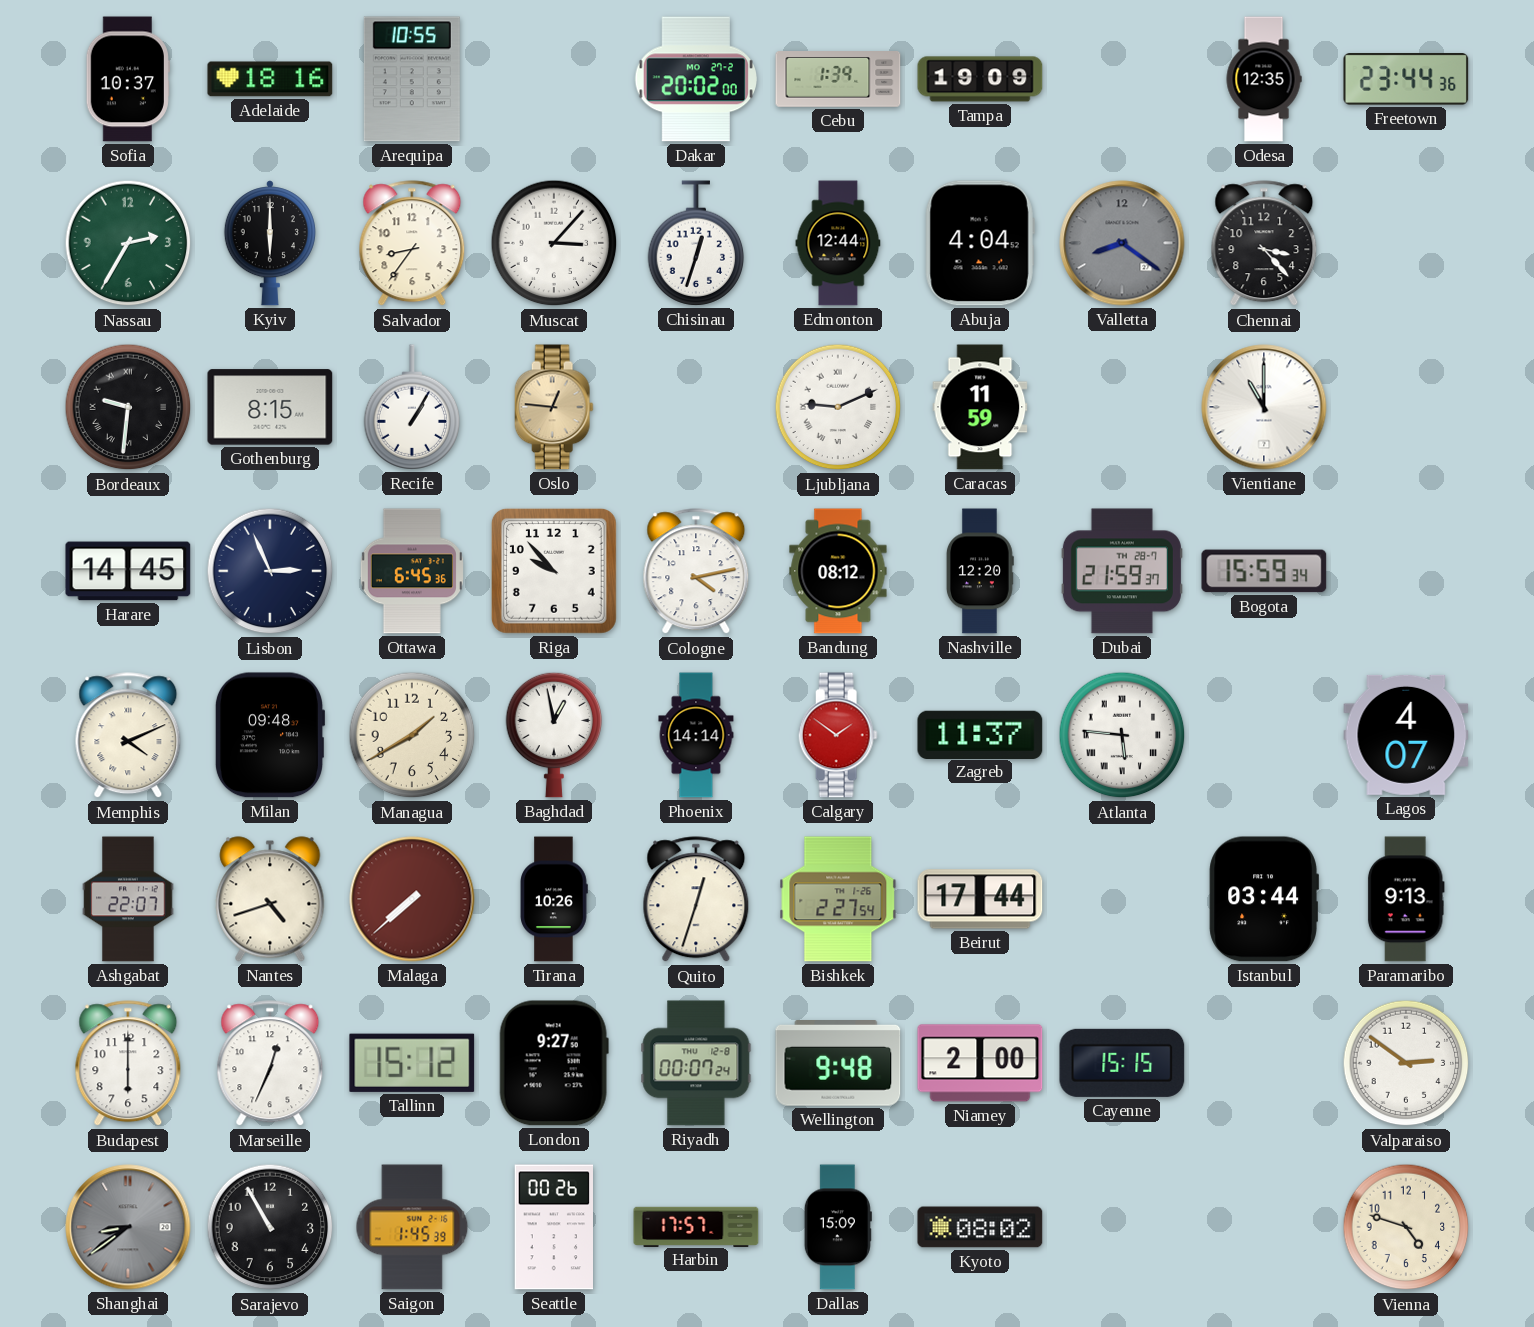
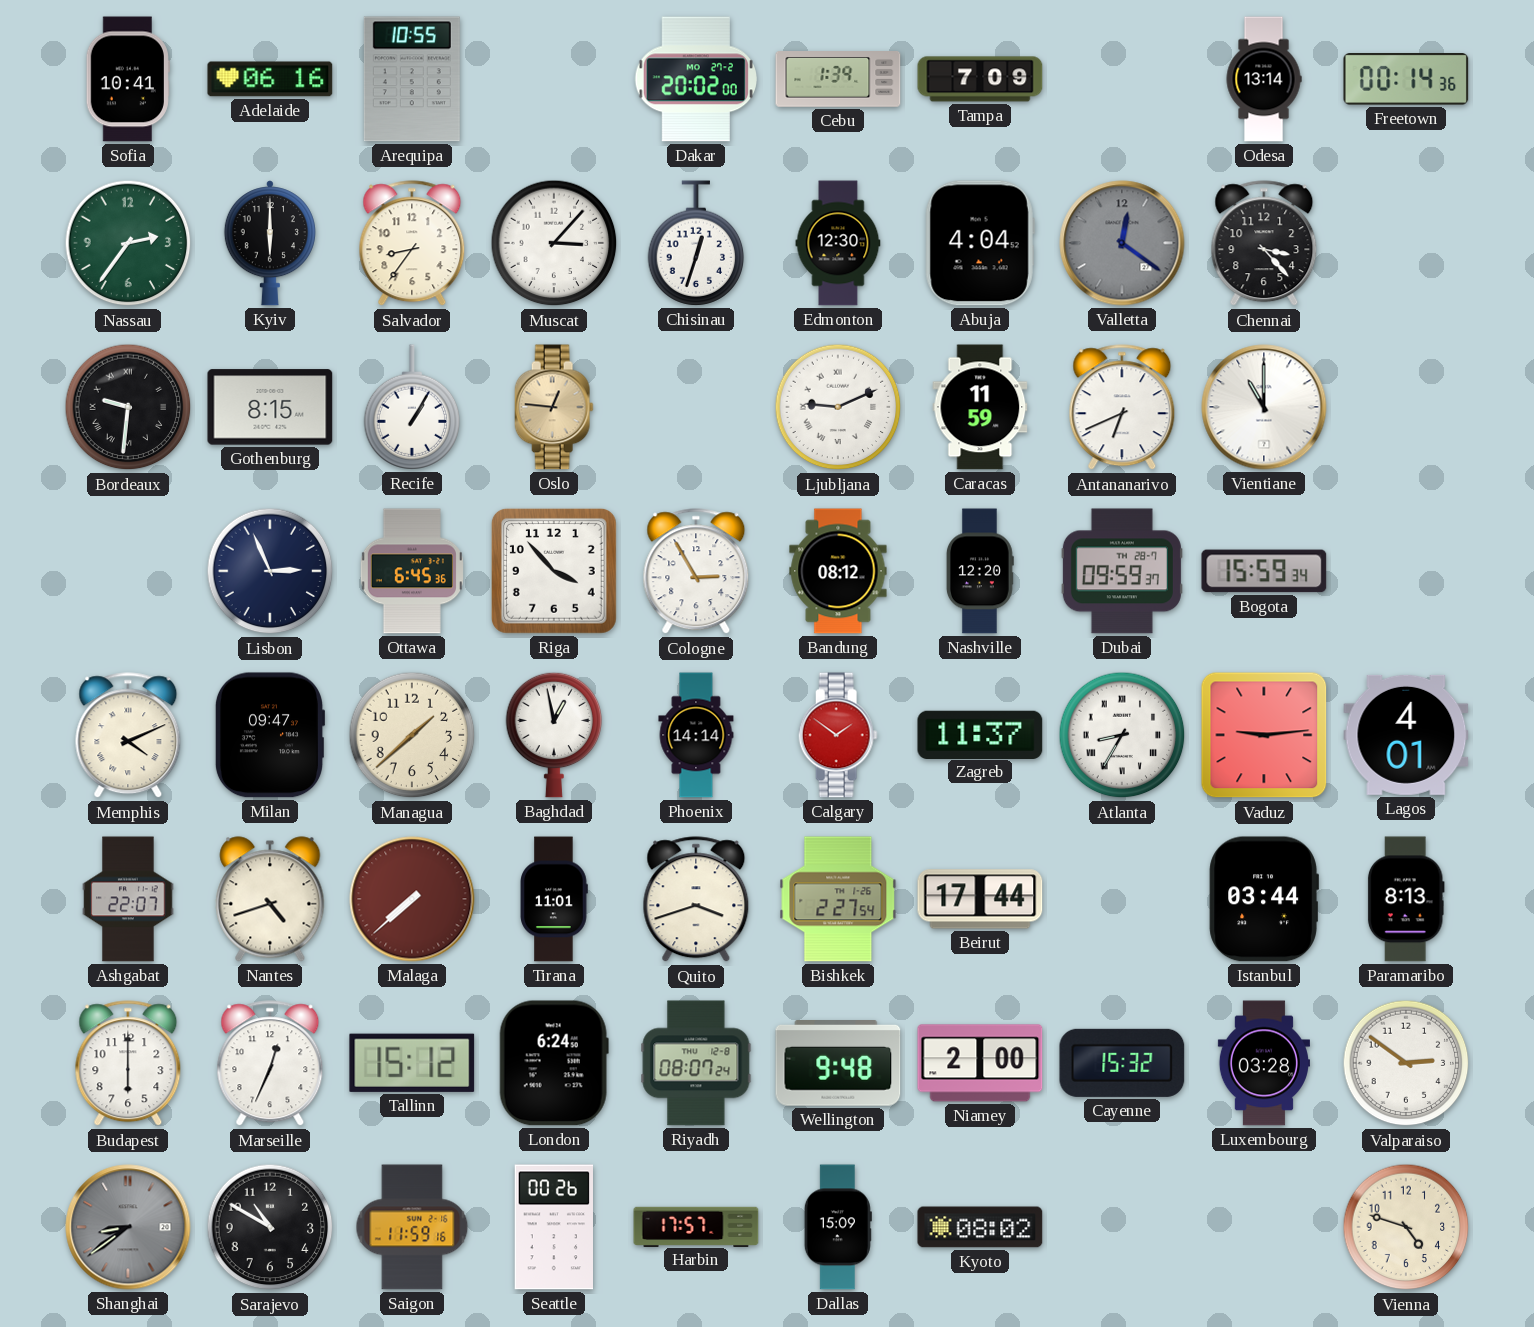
Sofia: 10:37 -> 10:41
Adelaide: 18:16 -> 06:16
Tampa: 19:09 -> 7:09
Odesa: 12:35 -> 13:14
Freetown: 23:44 -> 00:14
Nassau: 2:35 -> 2:36
Edmonton: 12:44 -> 12:30
Valletta: 8:21 -> 12:21
Antananarivo: none -> 6:41
Harare: 14:45 -> none
Riga: 9:53 -> 3:53
Cologne: 4:13 -> 2:55
Dubai: 21:59 -> 09:59
Milan: 09:48 -> 09:47
Managua: 1:40 -> 1:38
Atlanta: 5:46 -> 8:35
Vaduz: none -> 9:14
Lagos: 4:07 -> 4:01
Tirana: 10:26 -> 11:01
Quito: 12:33 -> 3:42
Paramaribo: 9:13 -> 8:13
London: 9:27 -> 6:24
Riyadh: 00:07 -> 08:07
Cayenne: 15:15 -> 15:32
Luxembourg: none -> 03:28
Sarajevo: 10:55 -> 10:50
Saigon: 1:45 -> 11:59
